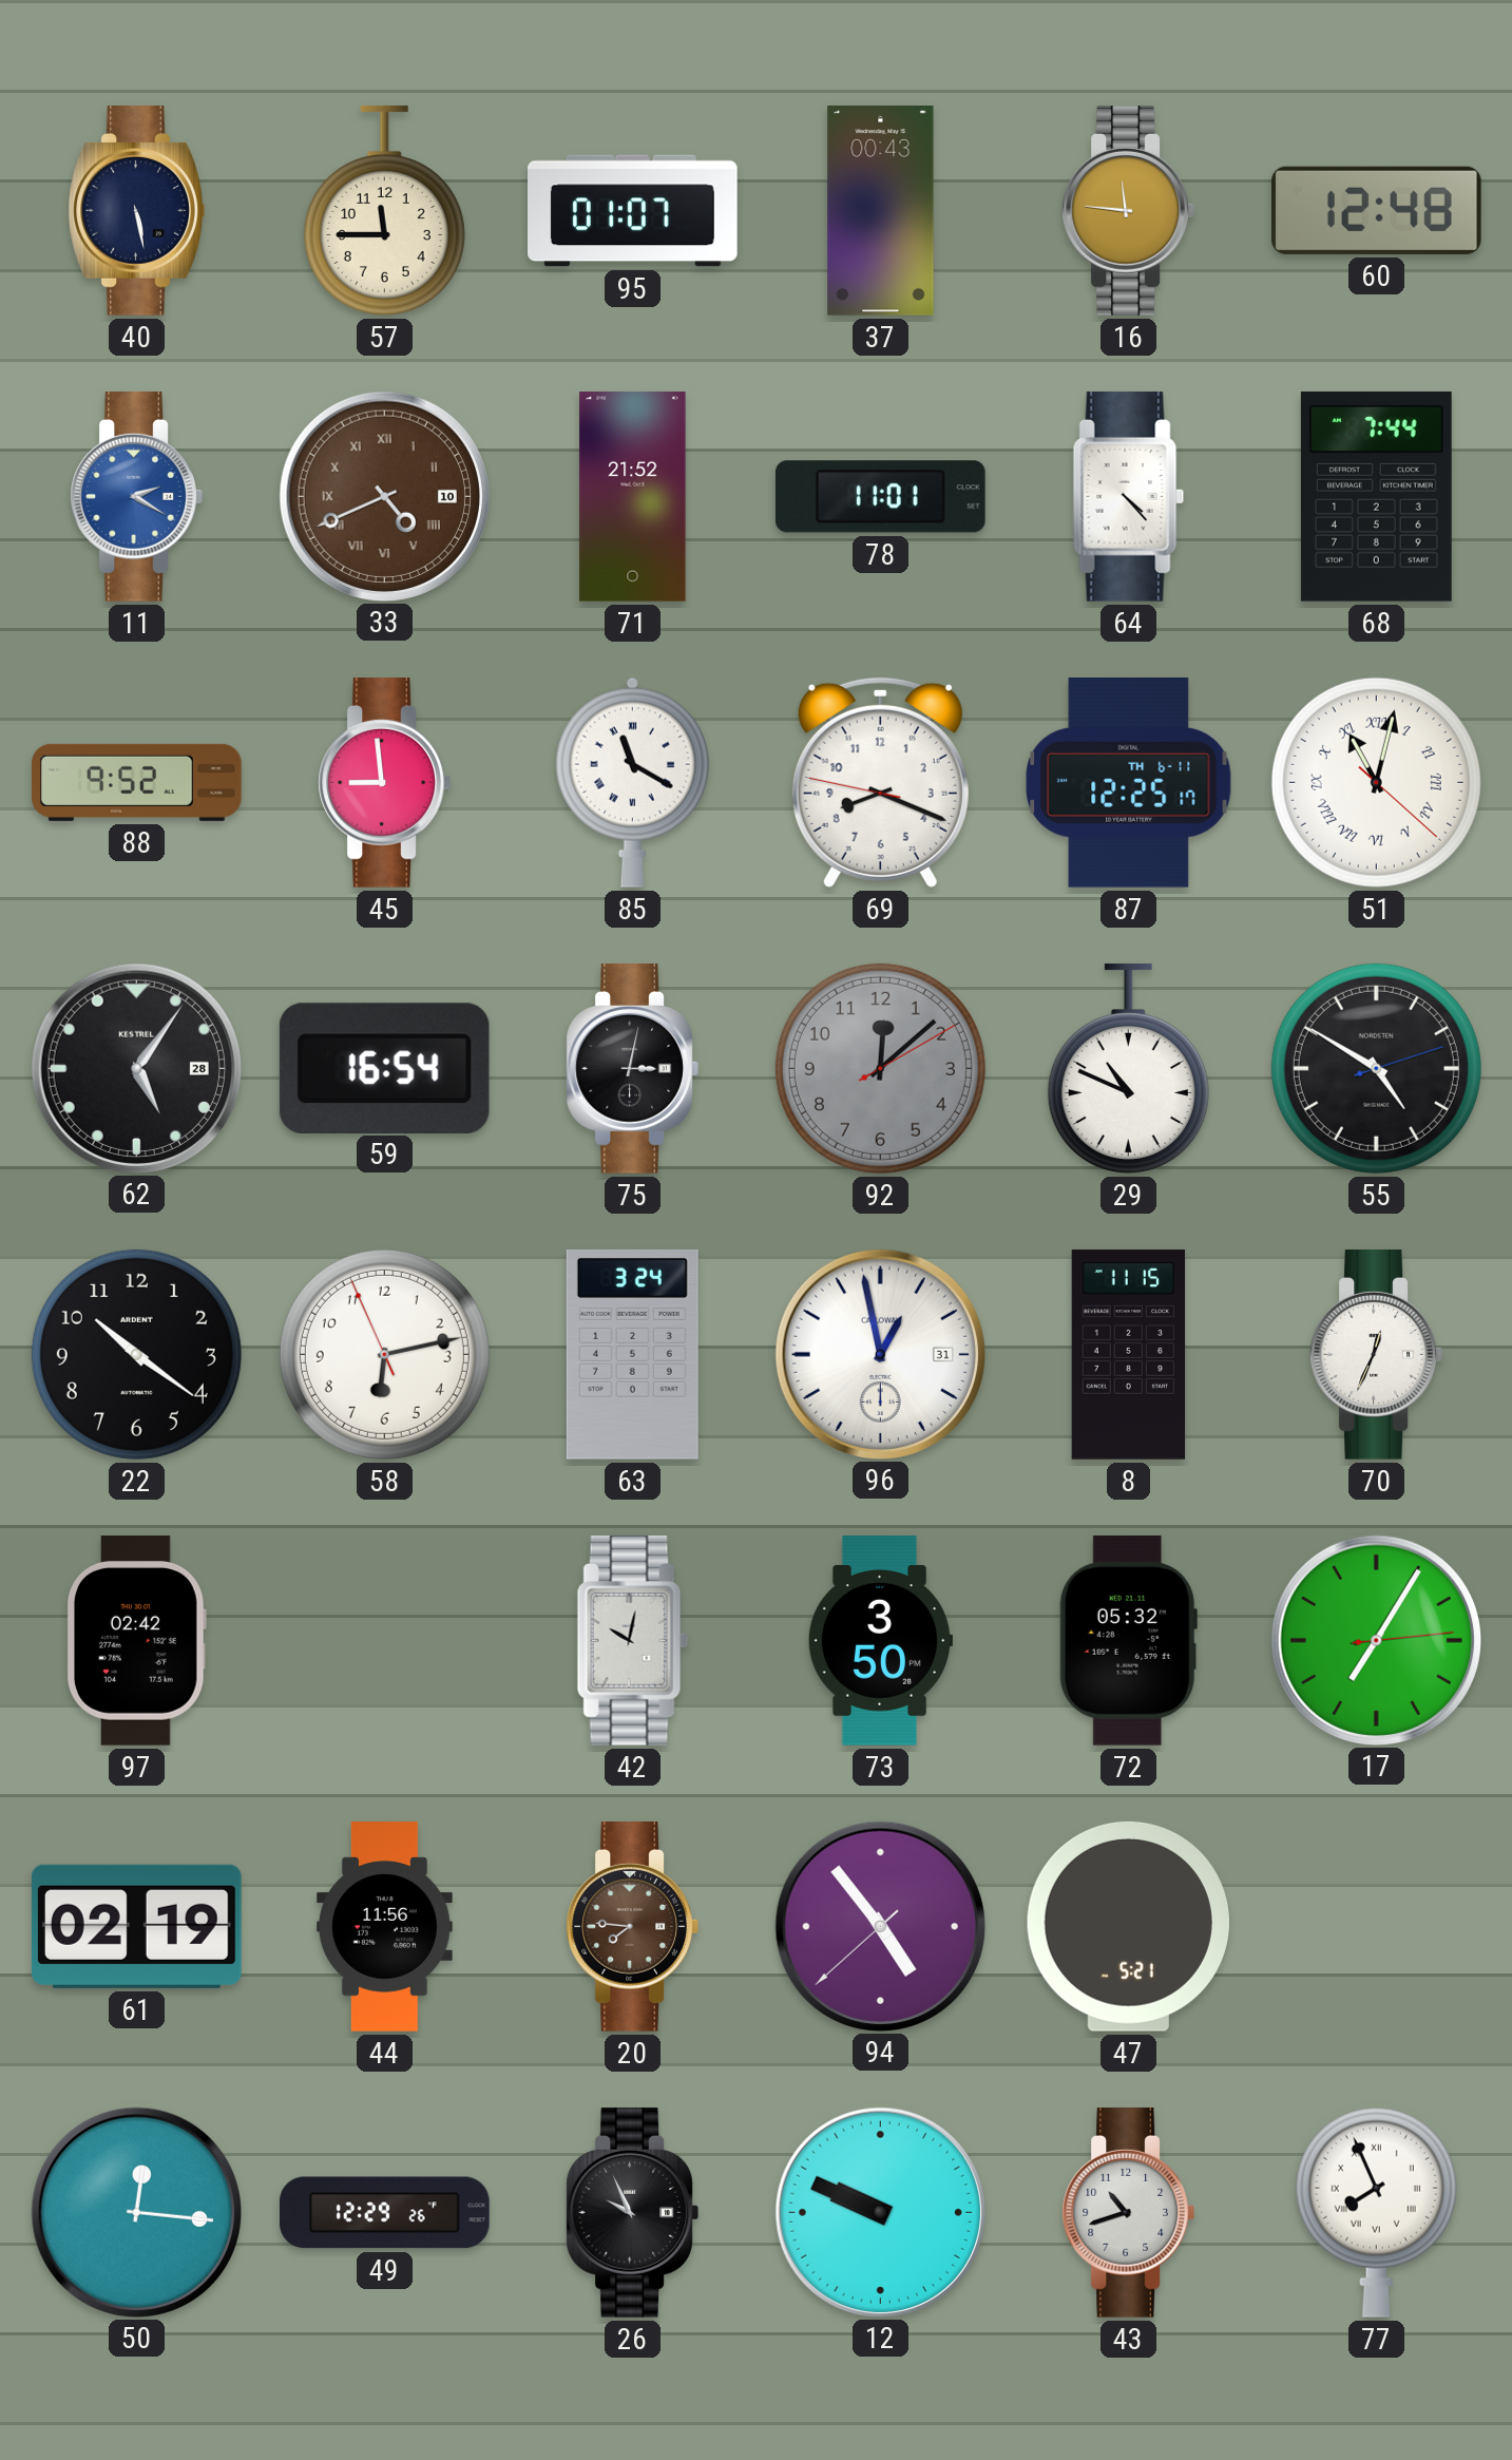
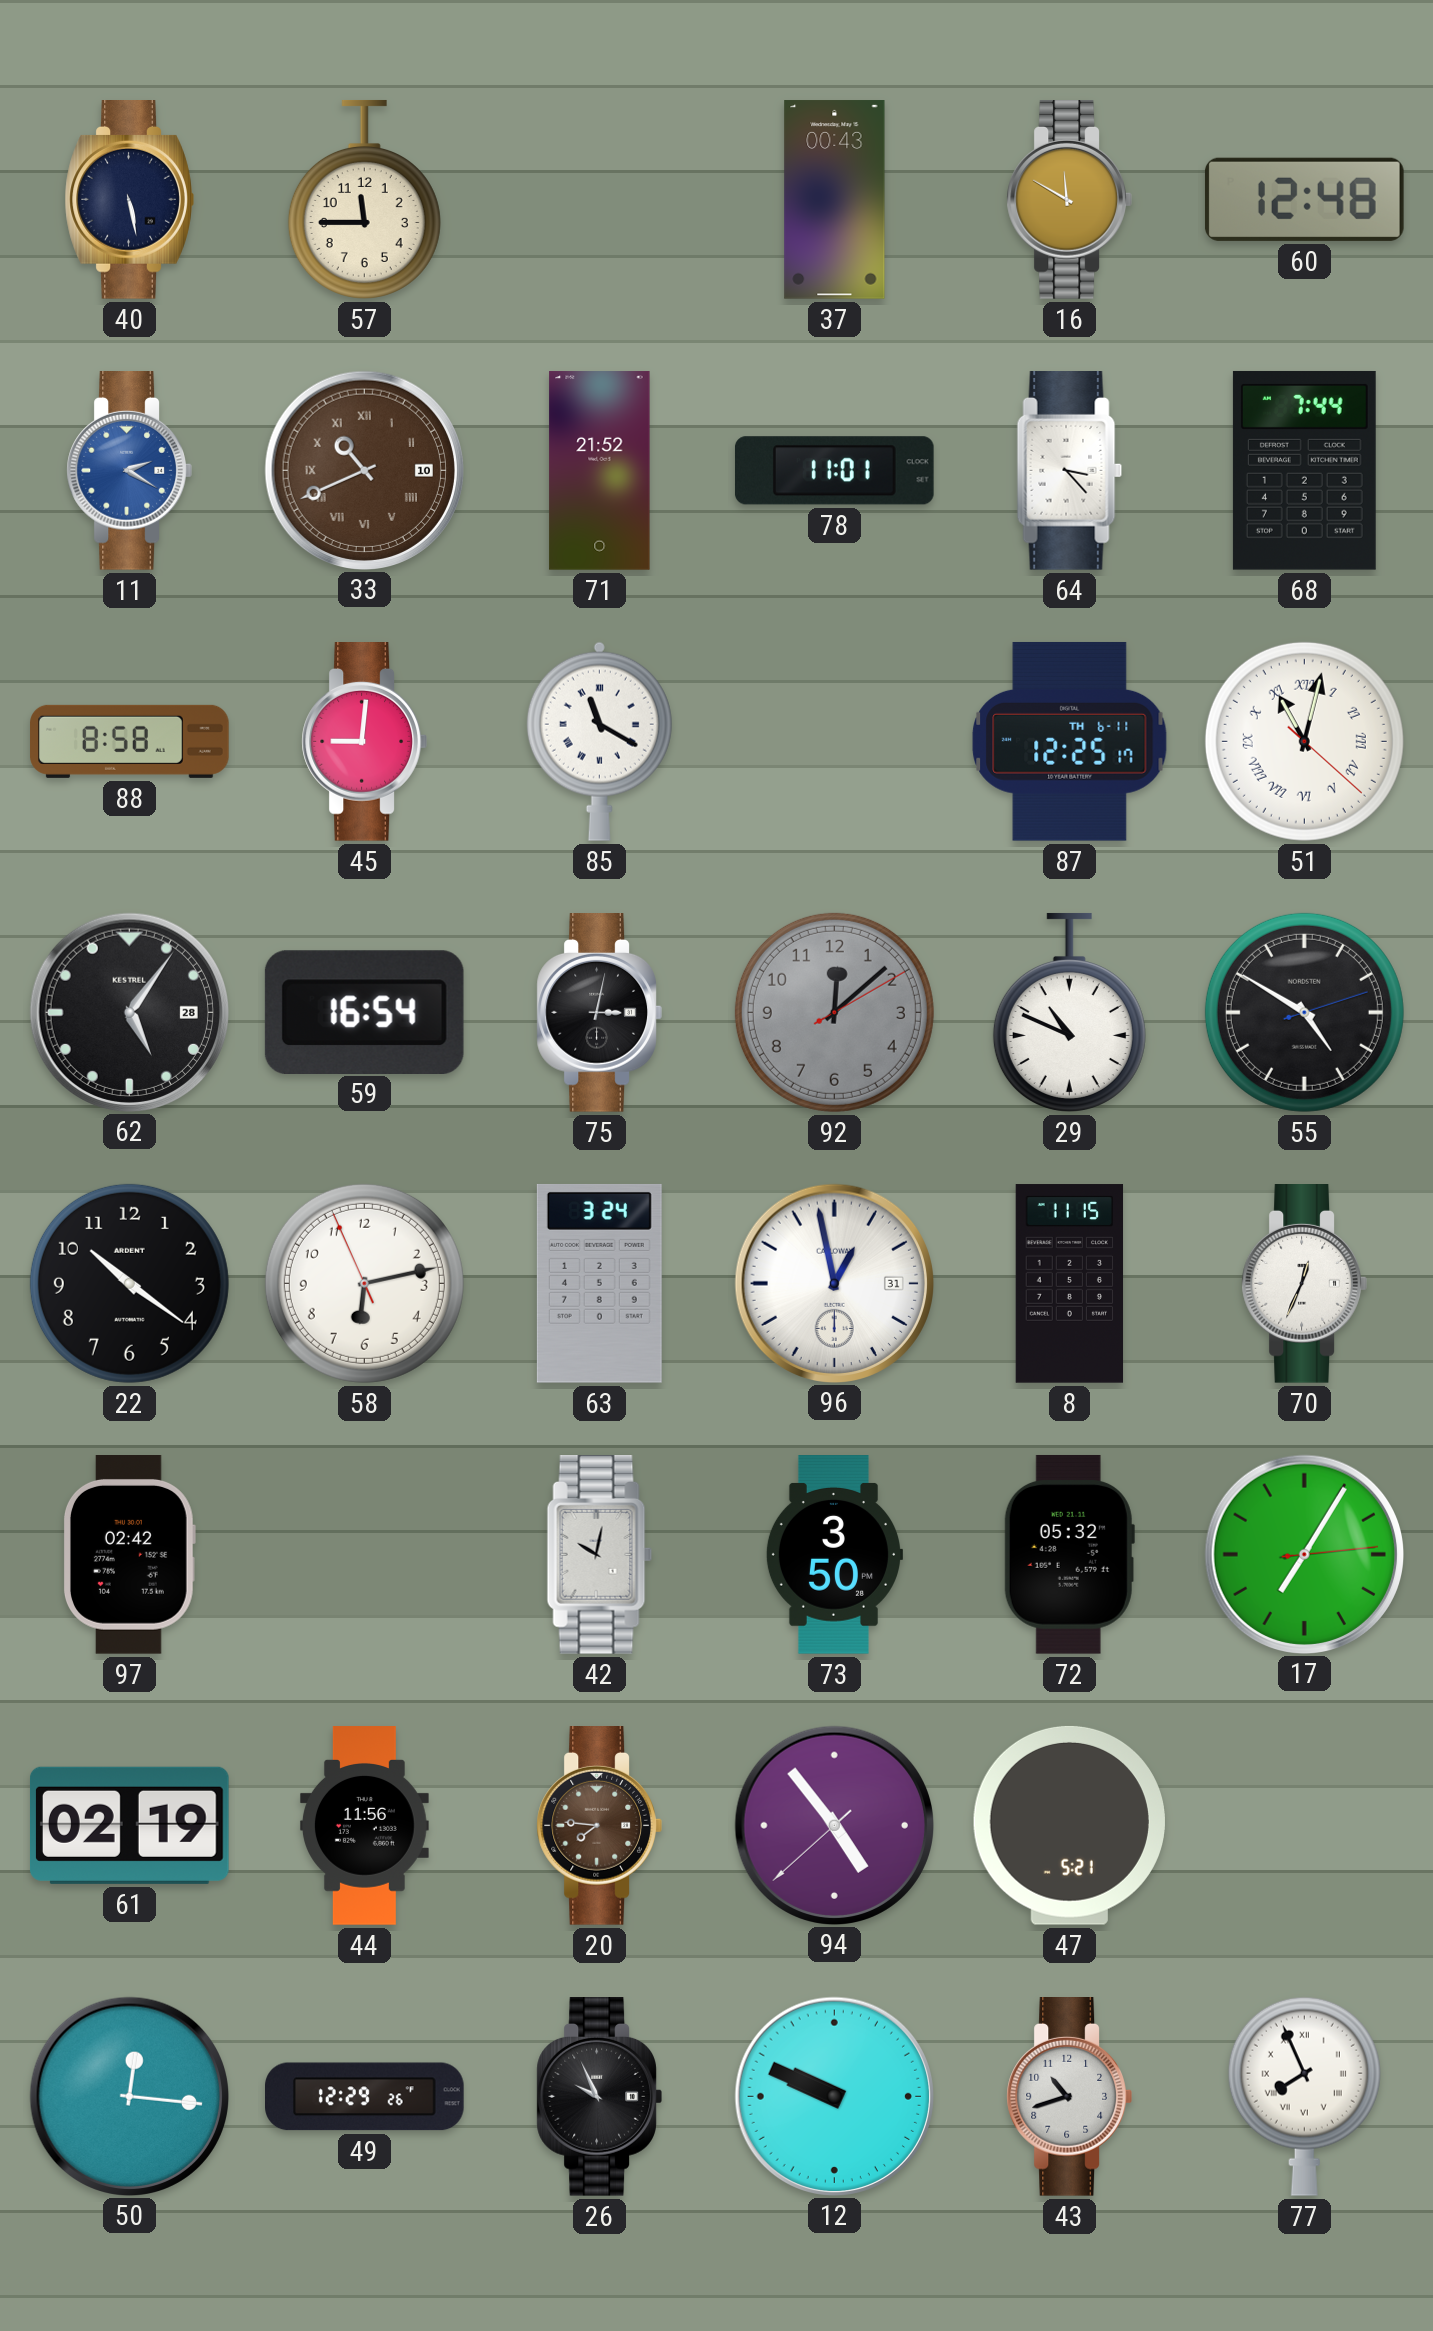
95: 01:07 -> none
16: 11:46 -> 11:50
33: 4:41 -> 10:41
64: 4:23 -> 3:23
88: 9:52 -> 8:58
45: 8:59 -> 9:01
69: 8:18 -> none
